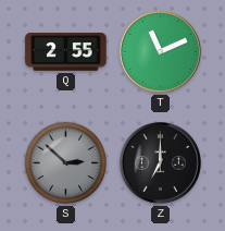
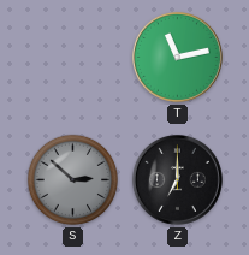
Q: 2:55 -> none
T: 11:11 -> 11:13
